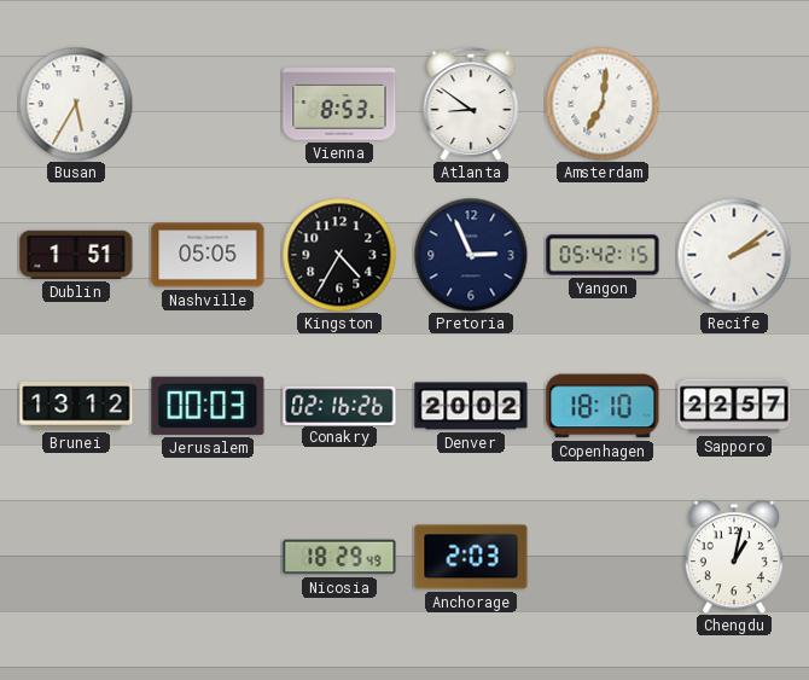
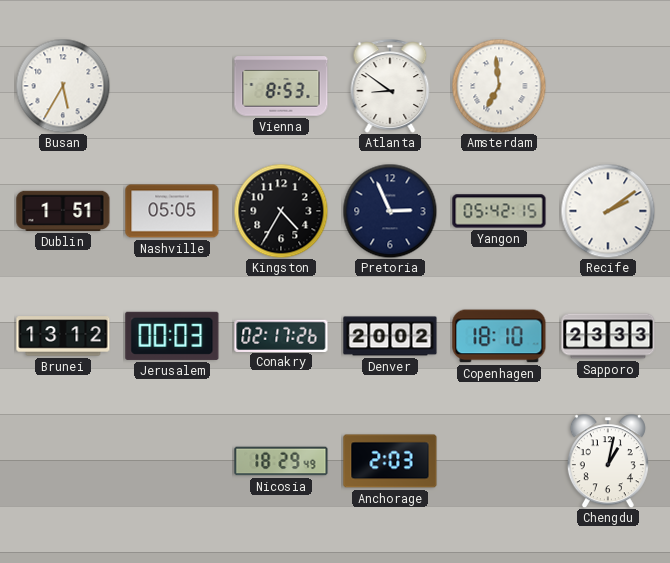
Amsterdam: 7:01 -> 6:59
Conakry: 02:16 -> 02:17
Sapporo: 22:57 -> 23:33
